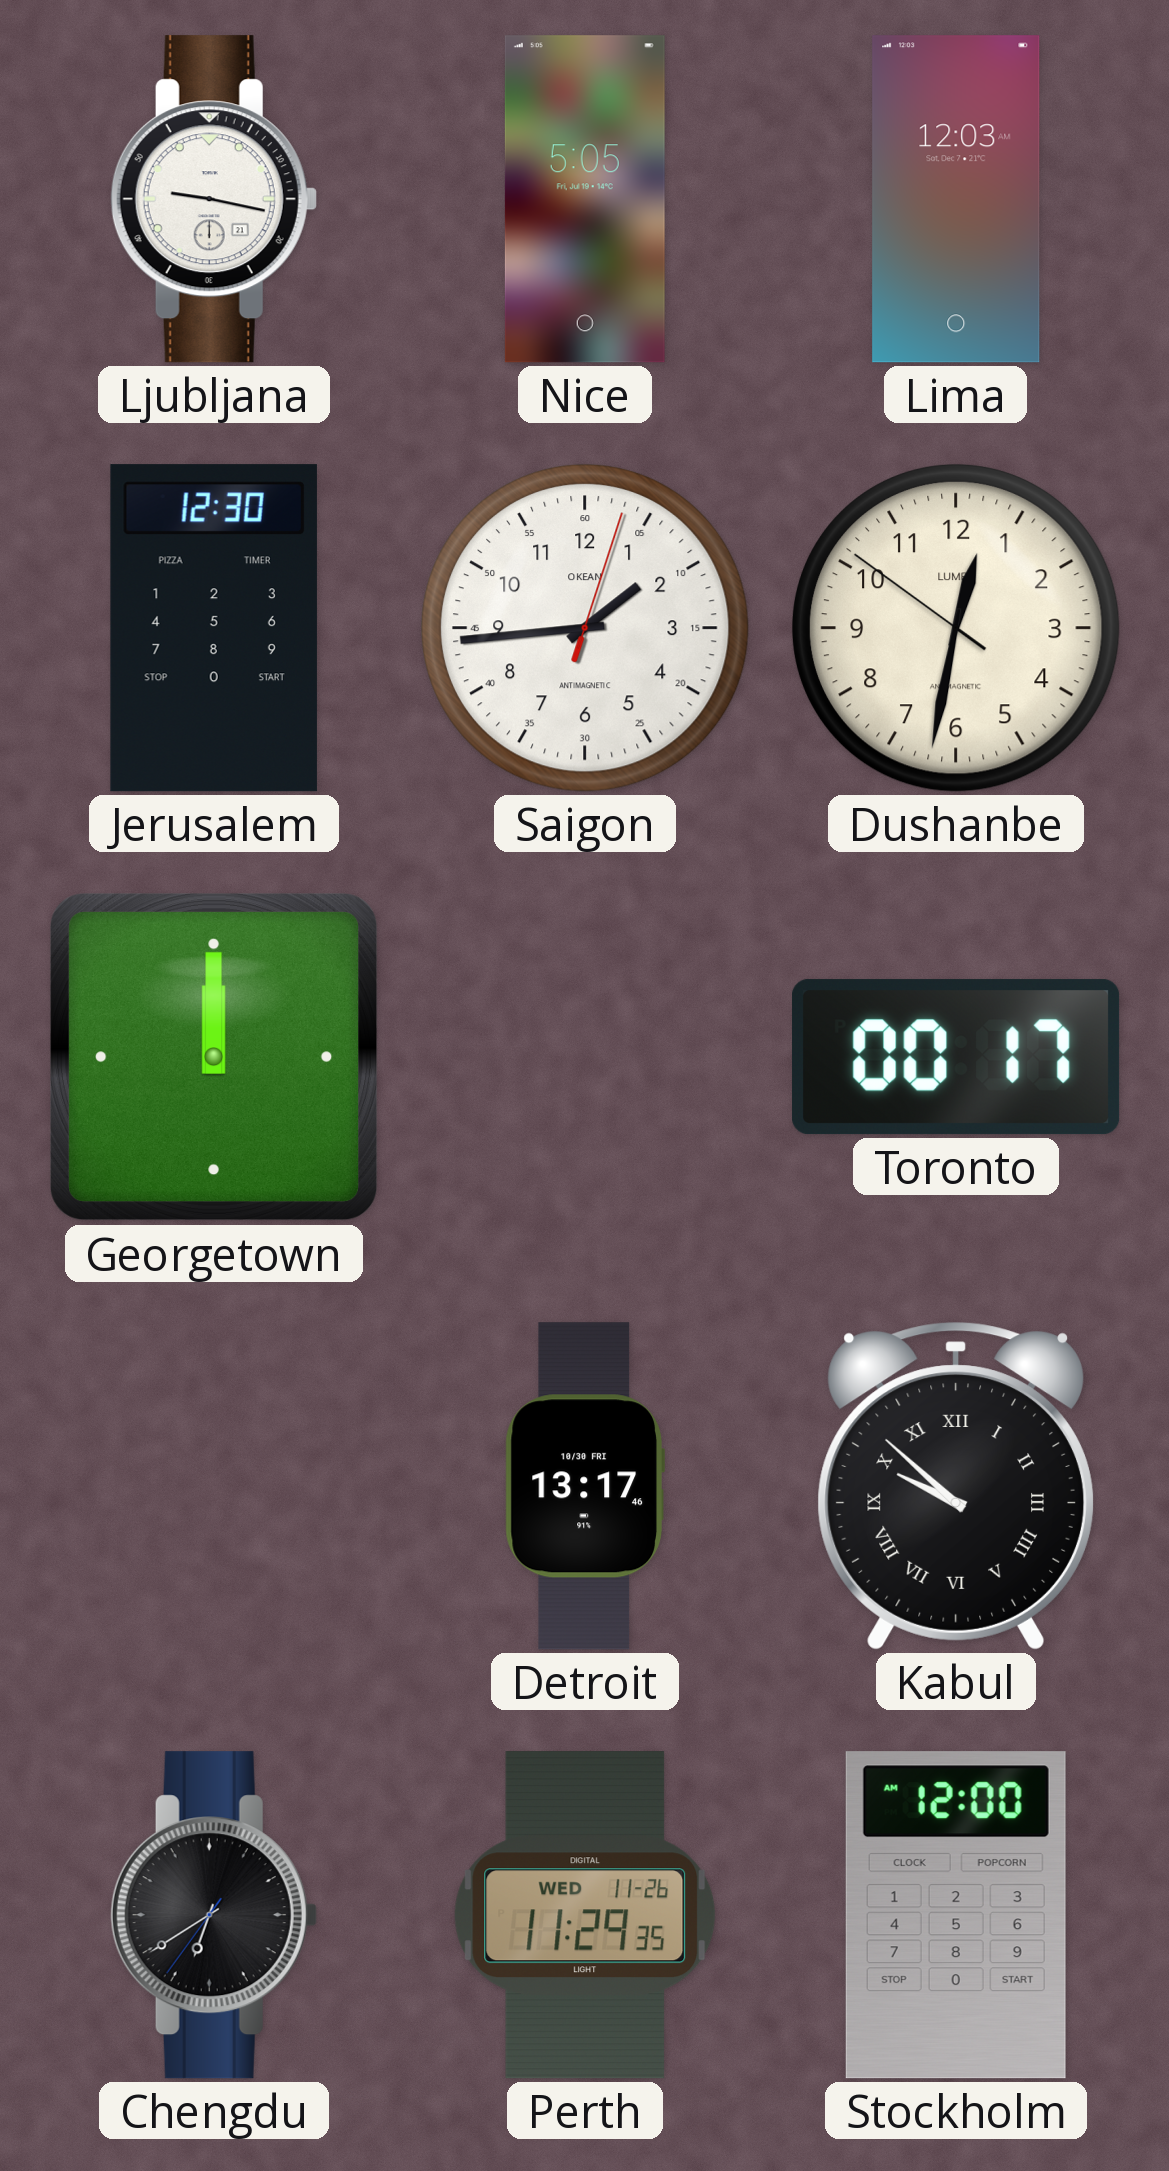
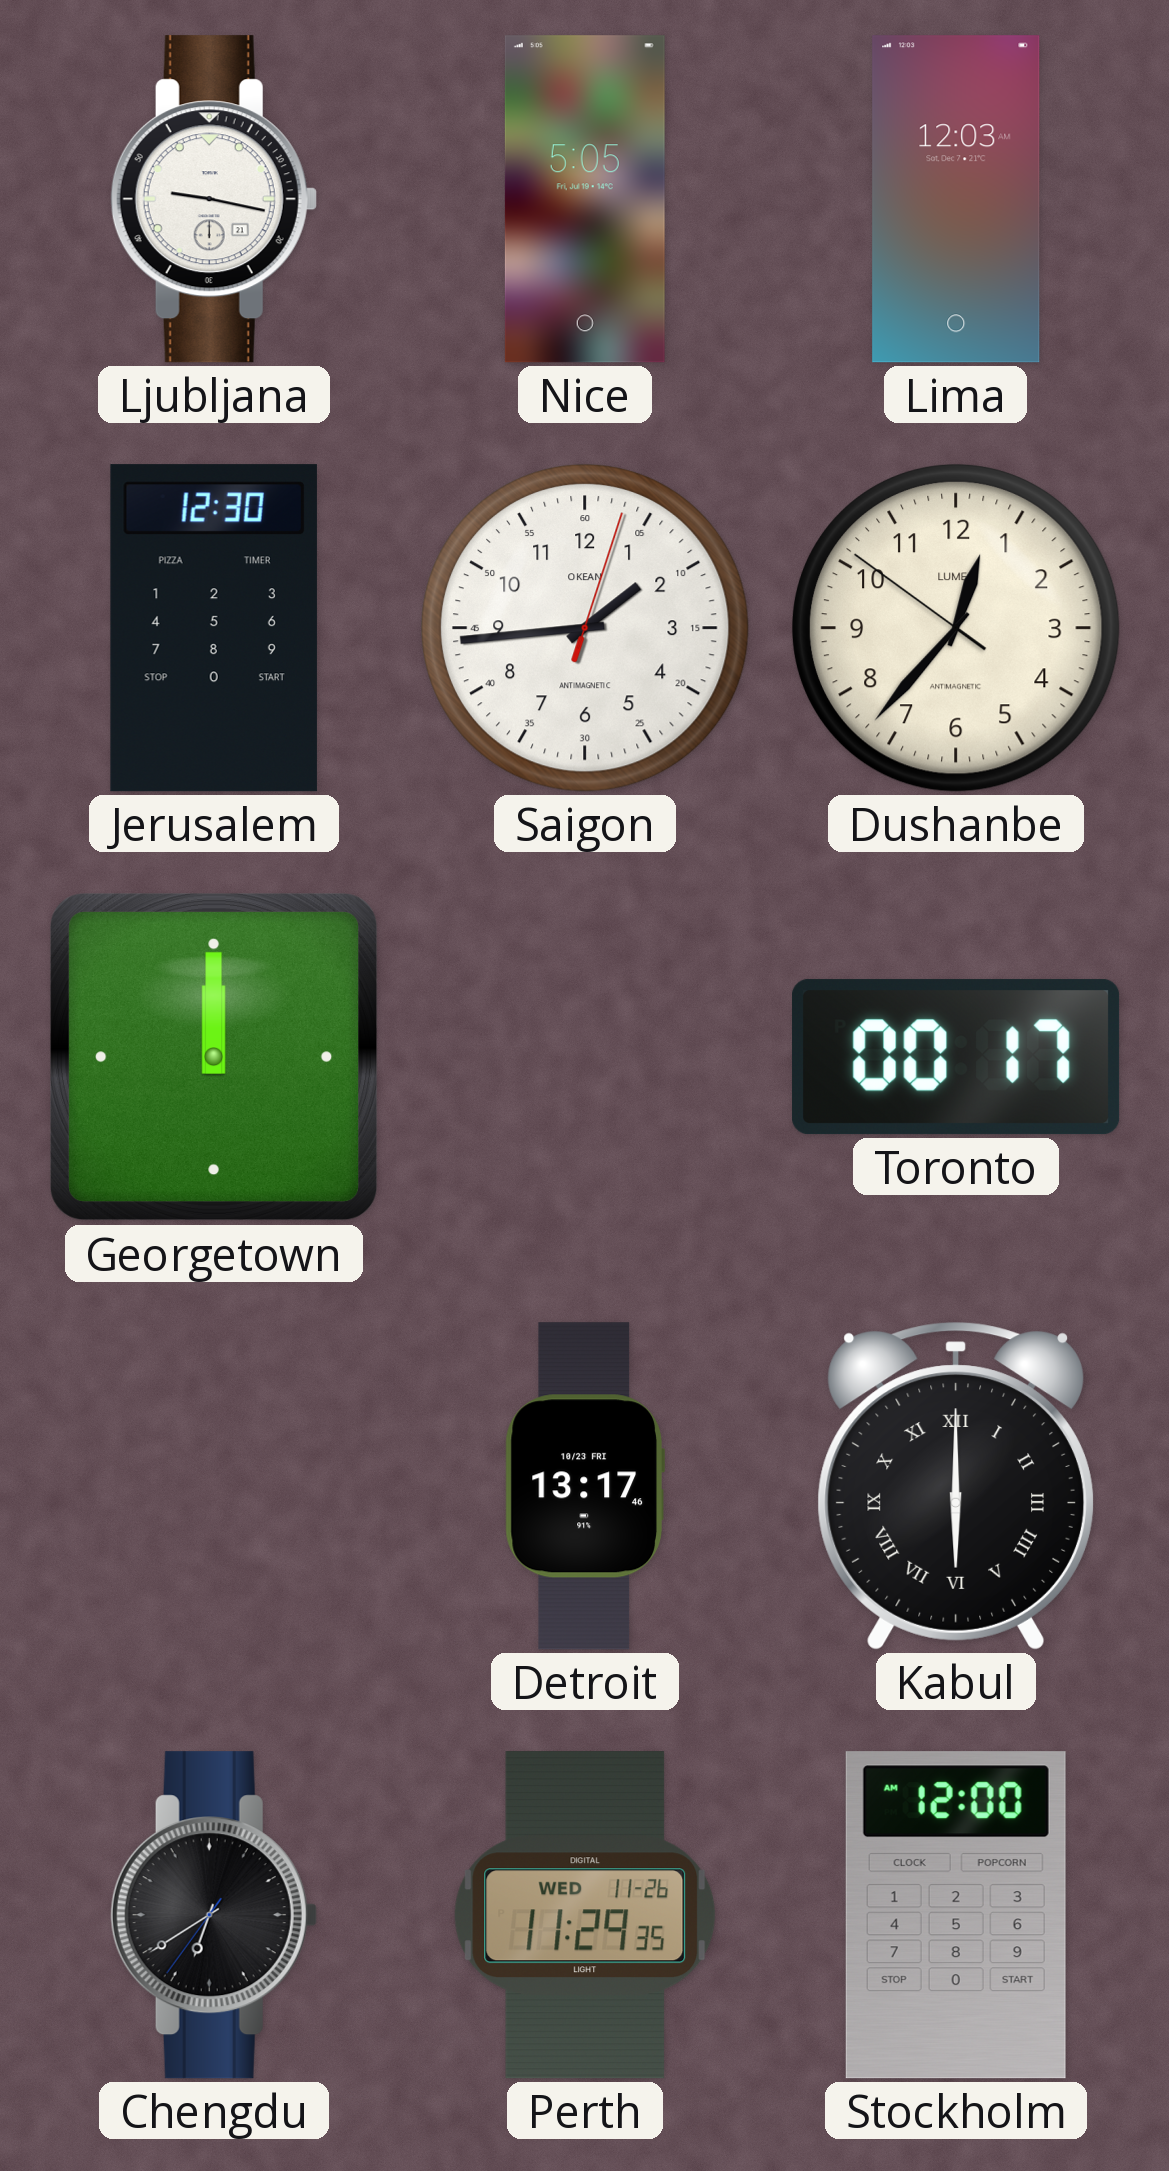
Dushanbe: 12:31 -> 12:36
Detroit date: 10/30 FRI -> 10/23 FRI
Kabul: 9:52 -> 6:00
